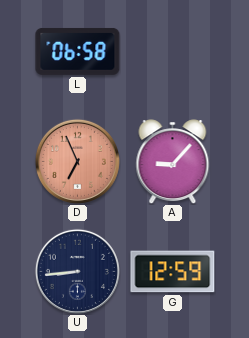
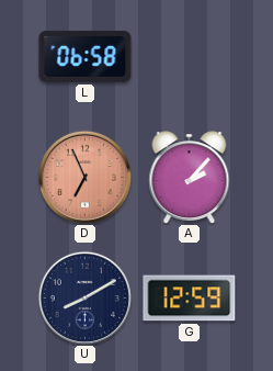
A: 9:07 -> 2:07
U: 8:44 -> 8:10
